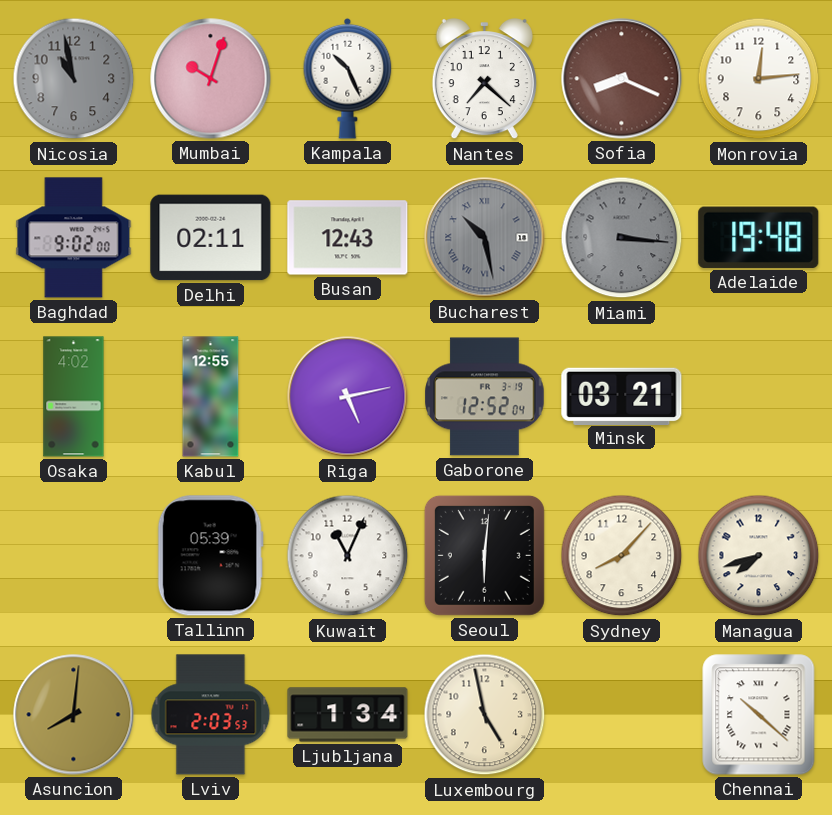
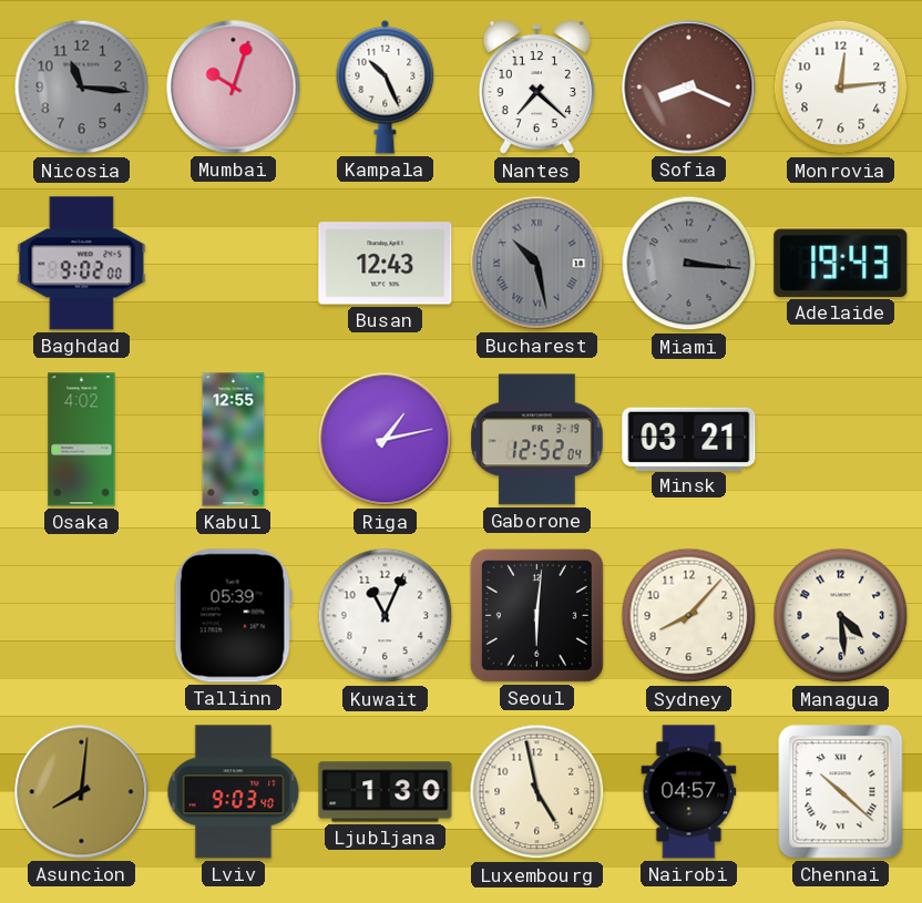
Nicosia: 10:58 -> 11:16
Delhi: 02:11 -> none
Adelaide: 19:48 -> 19:43
Riga: 5:13 -> 1:13
Managua: 7:42 -> 4:29
Lviv: 2:03 -> 9:03
Ljubljana: 1:34 -> 1:30
Nairobi: none -> 04:57
